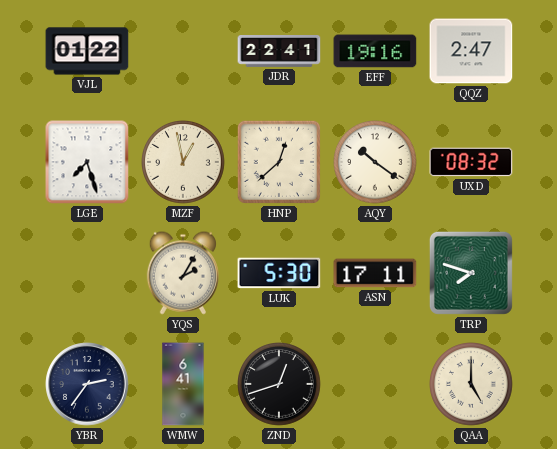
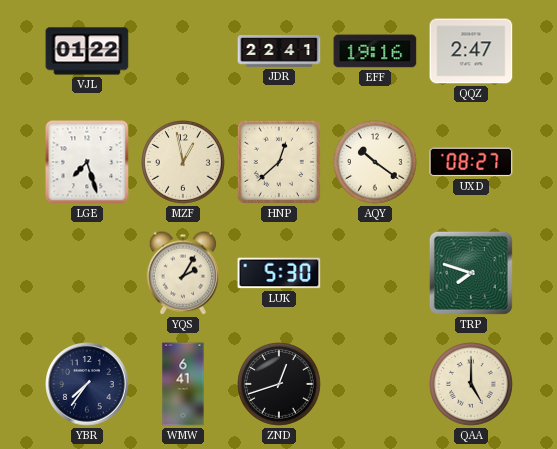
UXD: 08:32 -> 08:27
ASN: 17:11 -> none
YBR: 2:36 -> 7:36
